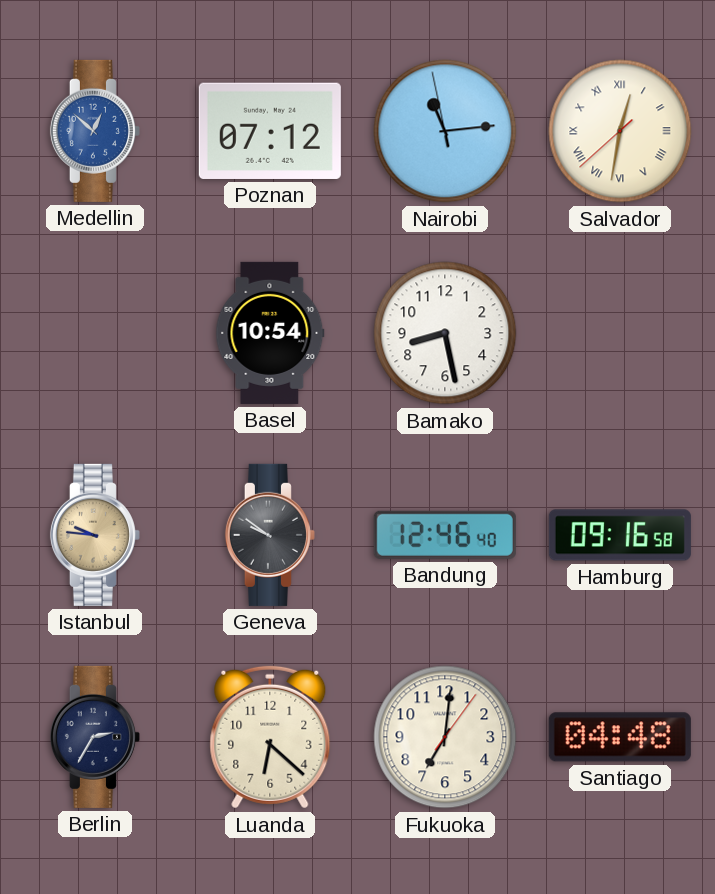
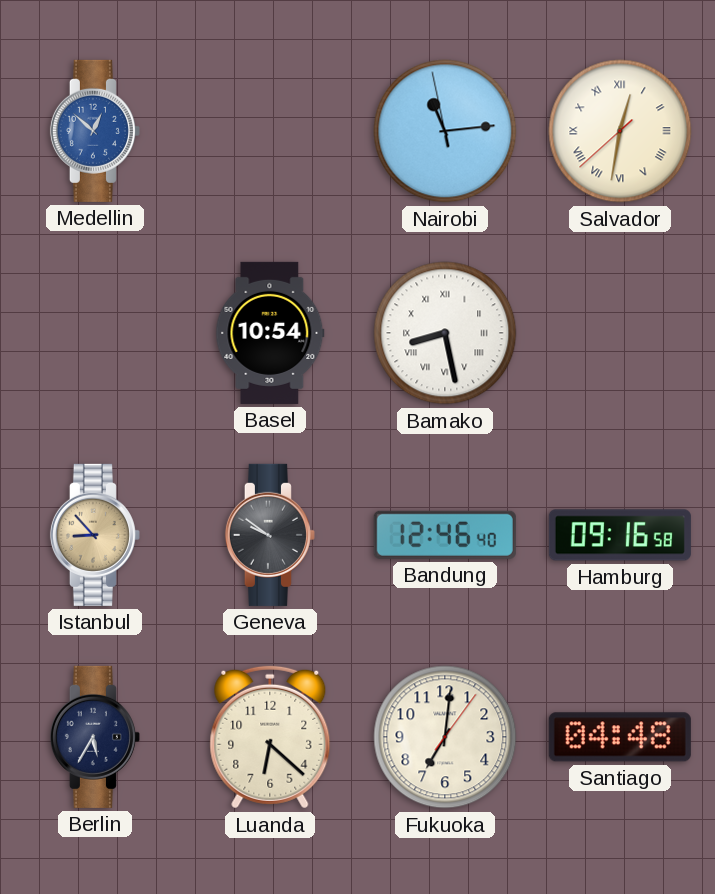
Poznan: 07:12 -> none
Bamako numerals: Arabic -> Roman
Istanbul: 9:46 -> 8:53
Berlin: 2:35 -> 5:35
